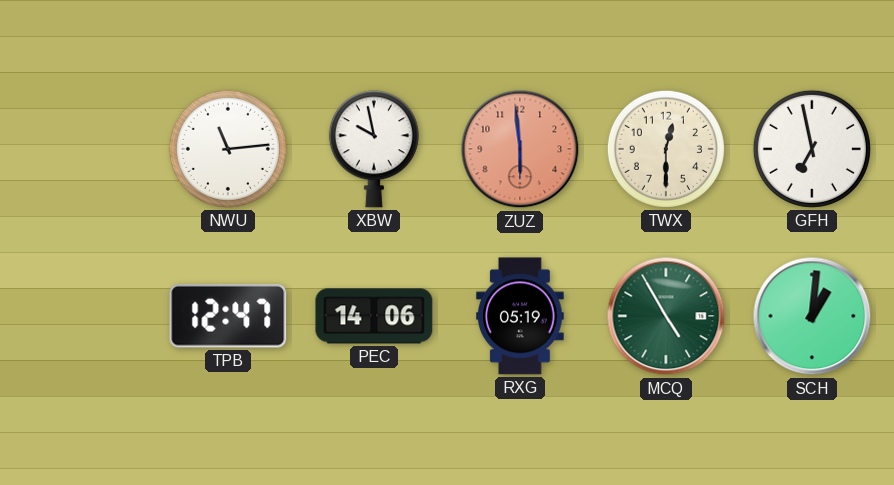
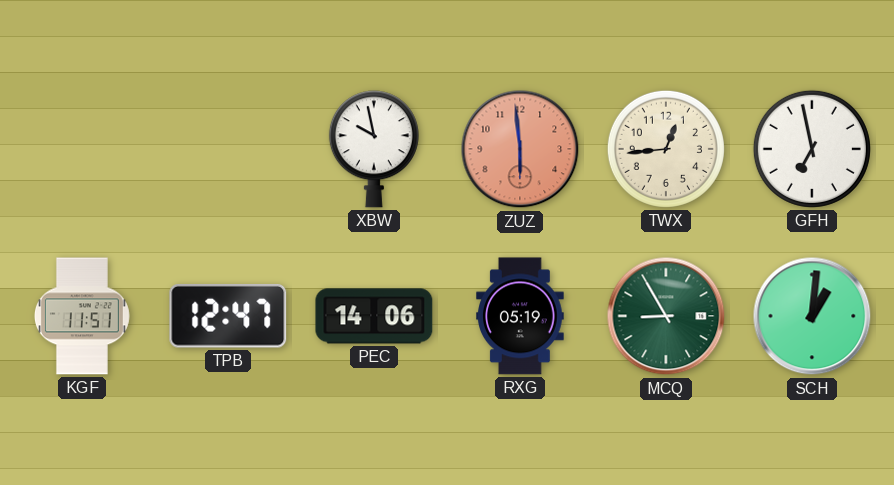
NWU: 11:14 -> none
TWX: 12:30 -> 12:44
KGF: none -> 11:51
MCQ: 4:55 -> 8:55
